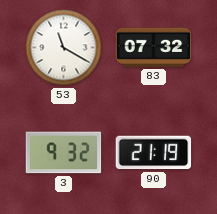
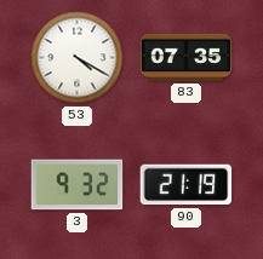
53: 11:20 -> 4:20
83: 07:32 -> 07:35
